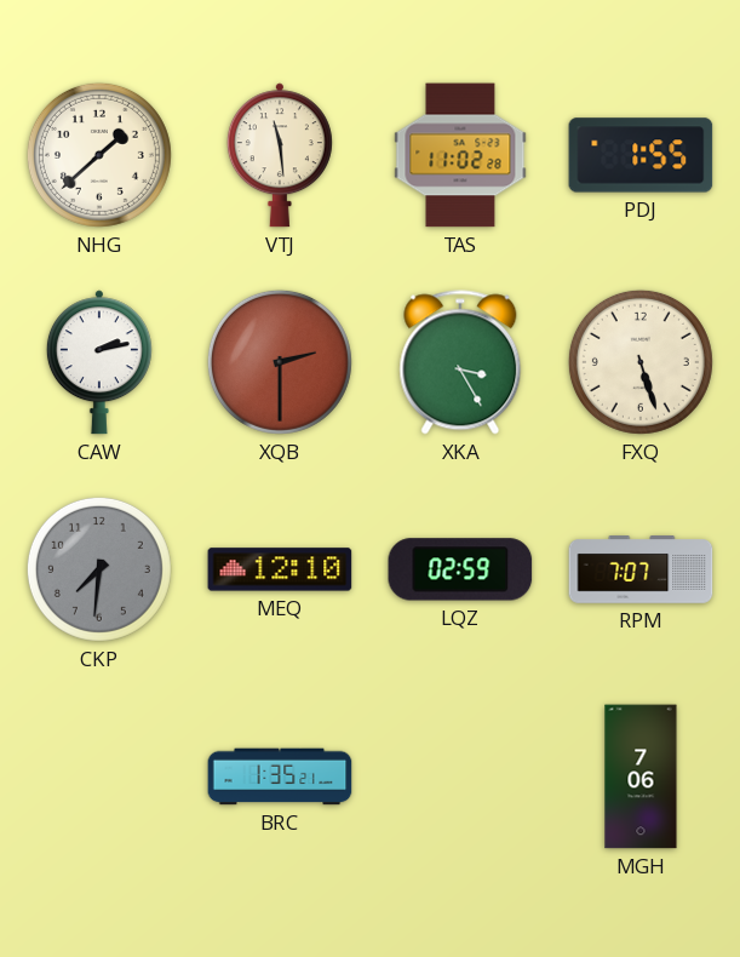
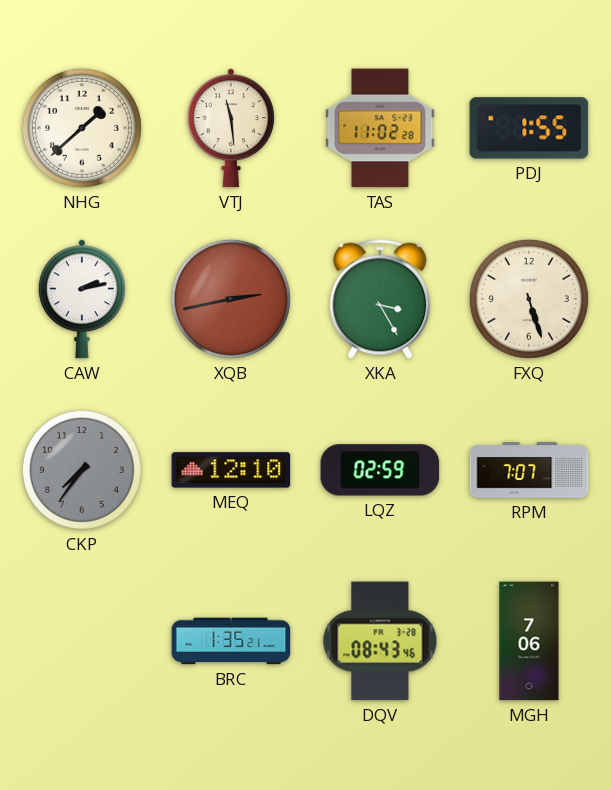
XQB: 2:30 -> 2:43
CKP: 7:31 -> 7:36
DQV: none -> 08:43
